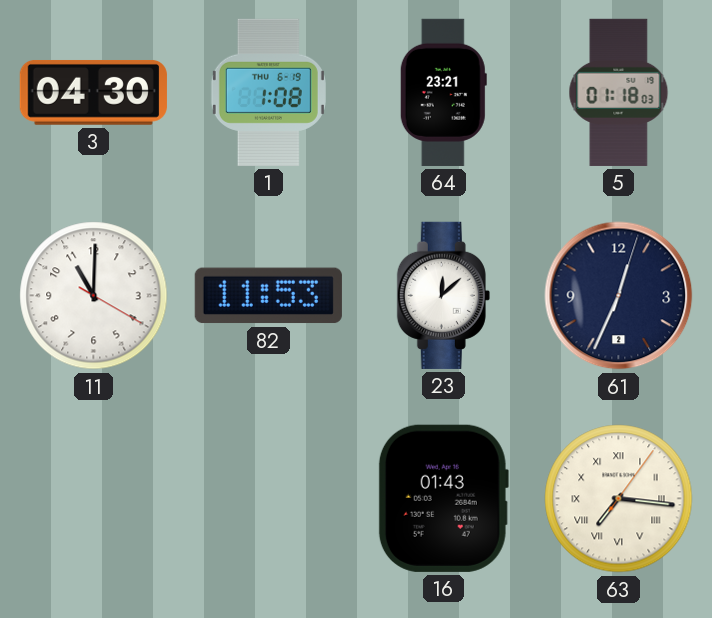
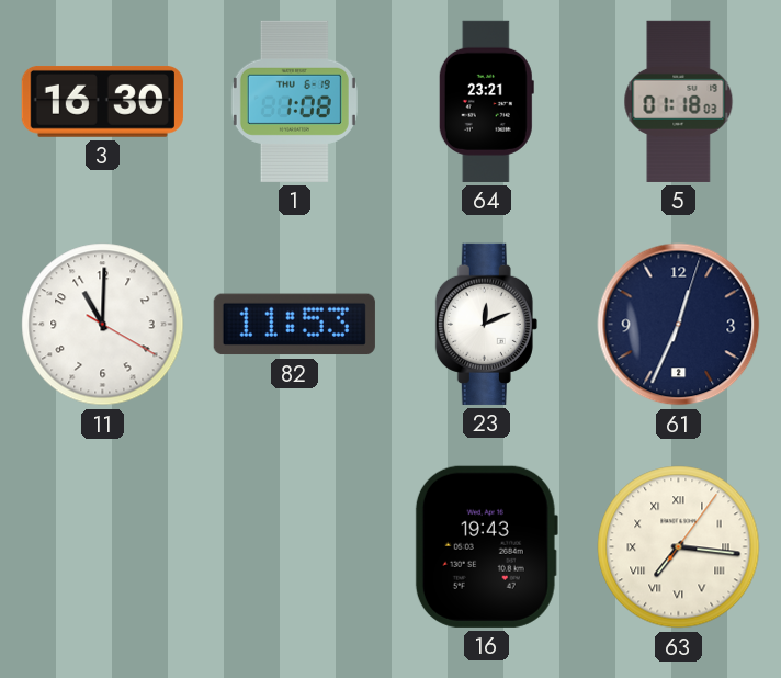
3: 04:30 -> 16:30
23: 12:08 -> 12:11
16: 01:43 -> 19:43
